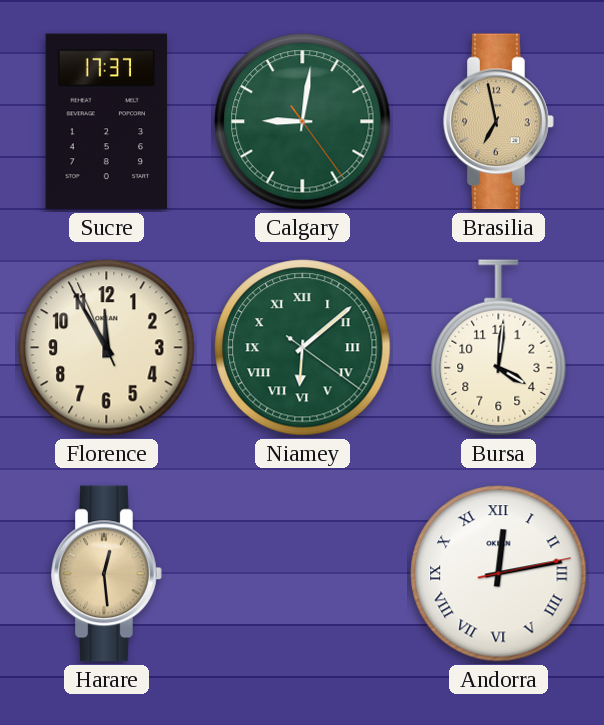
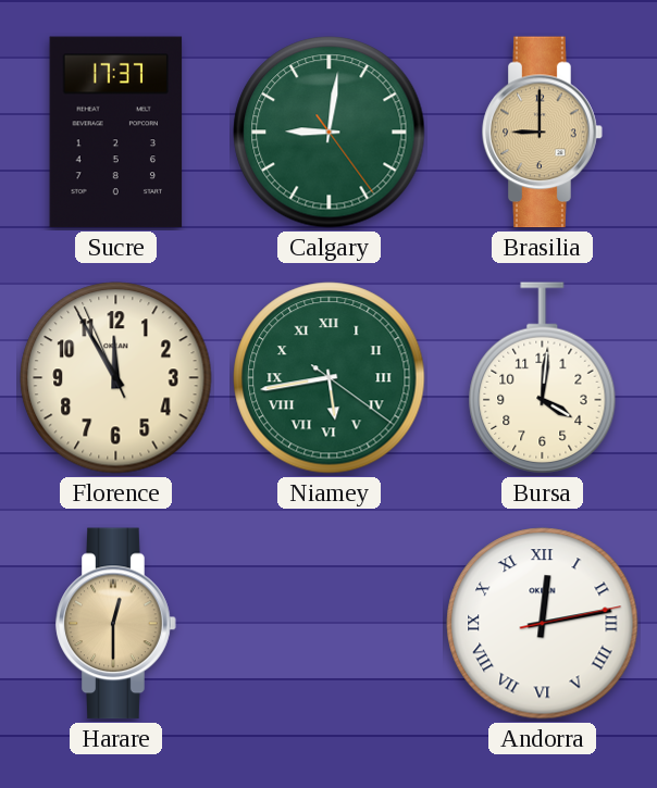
Brasilia: 6:58 -> 9:00
Niamey: 6:08 -> 5:43
Harare: 12:29 -> 12:30
